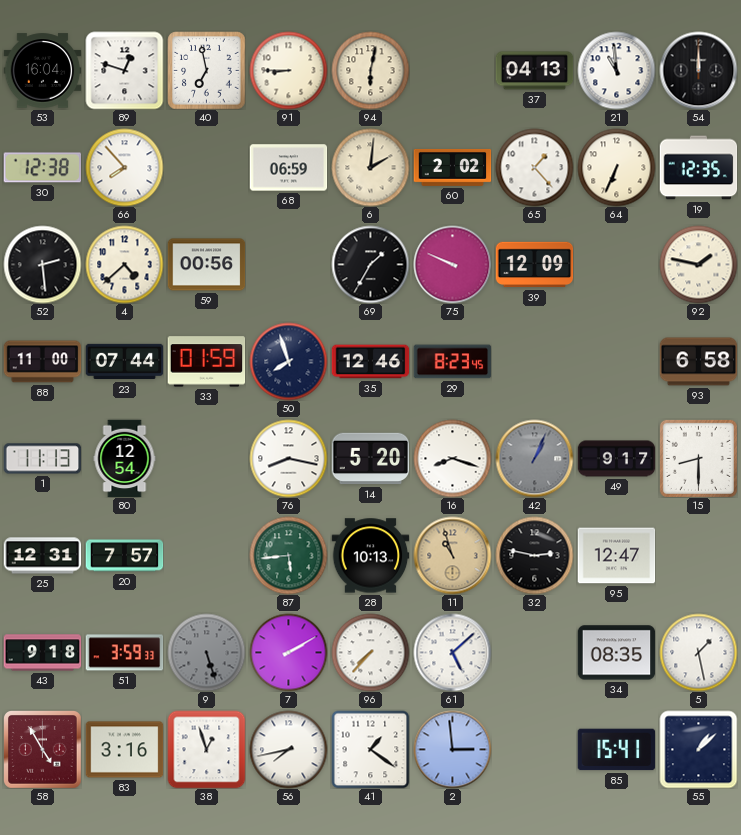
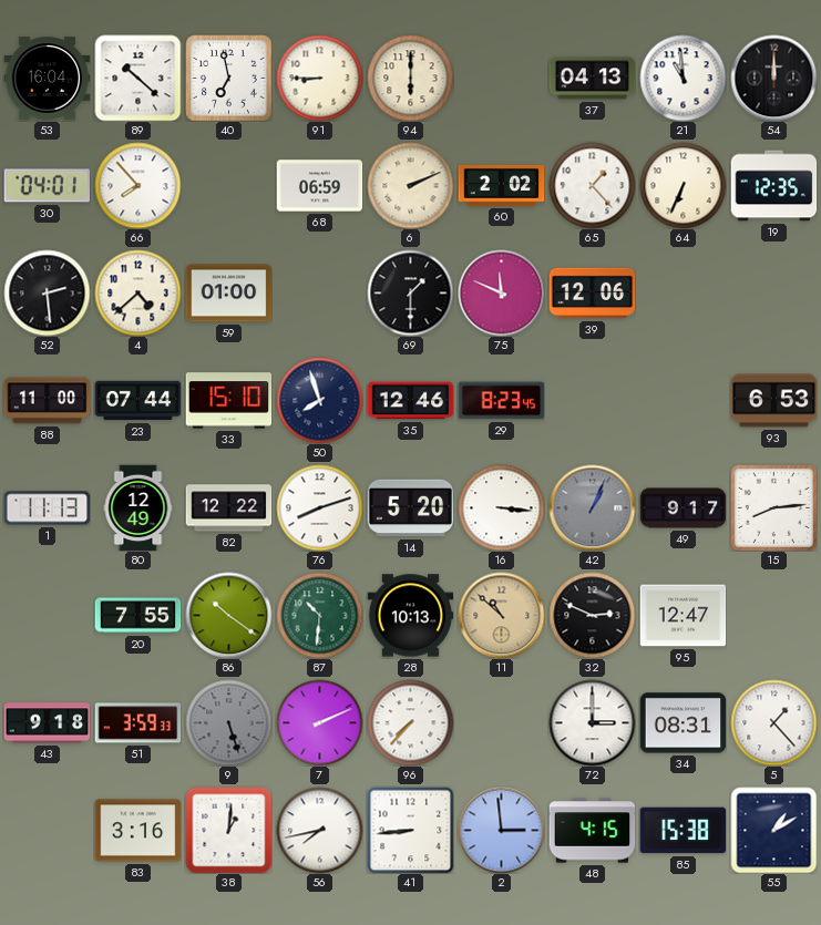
89: 12:48 -> 10:22
94: 6:02 -> 6:00
30: 12:38 -> 04:01
6: 2:01 -> 2:11
59: 00:56 -> 01:00
69: 1:35 -> 1:30
75: 9:49 -> 11:49
39: 12:09 -> 12:06
92: 1:47 -> none
33: 01:59 -> 15:10
93: 6:58 -> 6:53
80: 12:54 -> 12:49
82: none -> 12:22
76: 8:17 -> 8:12
16: 8:18 -> 3:16
15: 8:30 -> 8:14
25: 12:31 -> none
20: 7:57 -> 7:55
86: none -> 10:21
87: 5:44 -> 10:31
11: 10:57 -> 10:52
32: 2:47 -> 2:49
7: 2:10 -> 2:11
61: 5:08 -> none
72: none -> 3:00
34: 08:35 -> 08:31
5: 1:28 -> 1:23
58: 4:55 -> none
38: 12:57 -> 1:01
41: 1:21 -> 8:44
48: none -> 4:15
85: 15:41 -> 15:38
55: 1:08 -> 1:10
